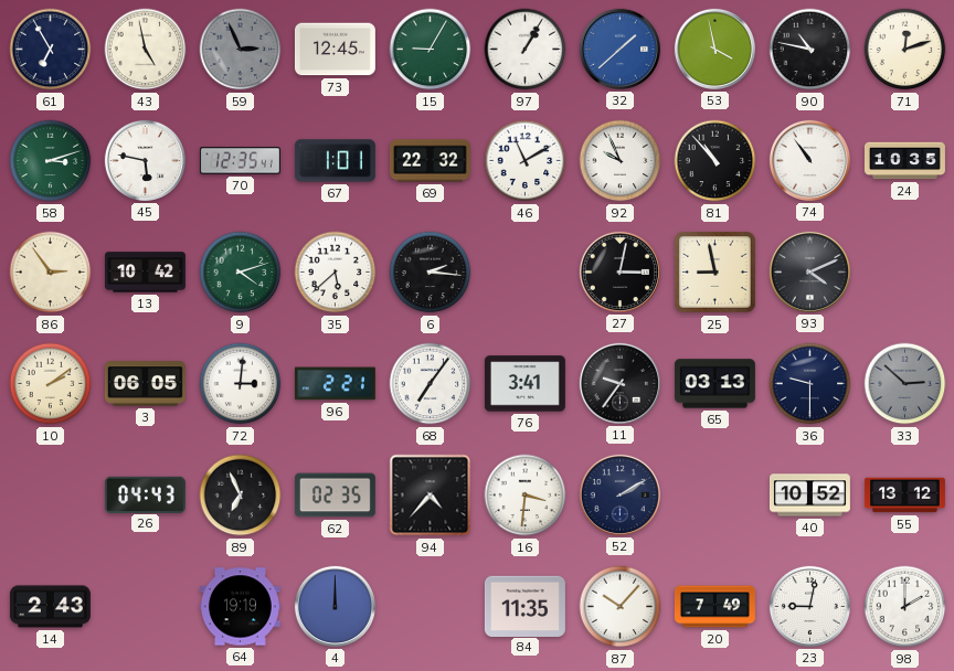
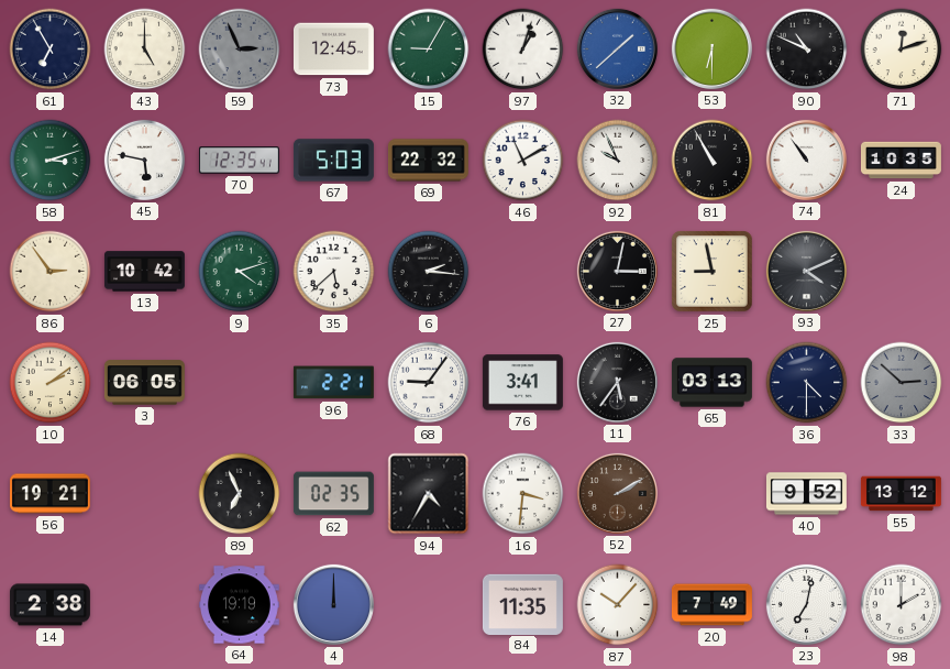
43: 4:58 -> 5:00
97: 1:05 -> 1:03
53: 3:58 -> 6:30
90: 10:47 -> 10:49
67: 1:01 -> 5:03
81: 10:53 -> 10:55
72: 3:01 -> none
68: 7:06 -> 9:06
11: 9:36 -> 5:36
36: 9:30 -> 4:30
56: none -> 19:21
26: 04:43 -> none
94: 4:37 -> 4:35
52 dial: navy -> brown
40: 10:52 -> 9:52
14: 2:43 -> 2:38
23: 9:02 -> 7:02
